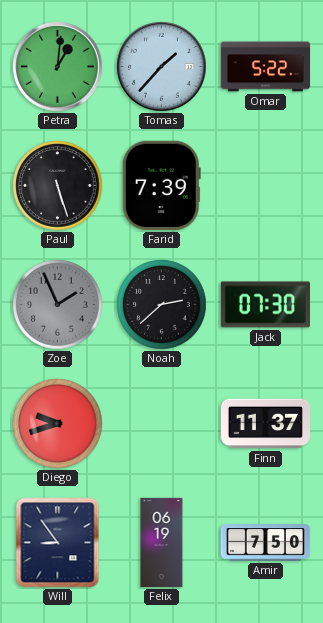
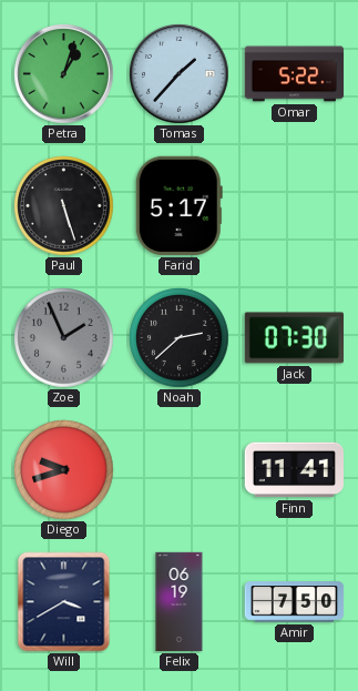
Petra: 1:01 -> 1:03
Farid: 7:39 -> 5:17
Finn: 11:37 -> 11:41
Will: 8:54 -> 3:40
